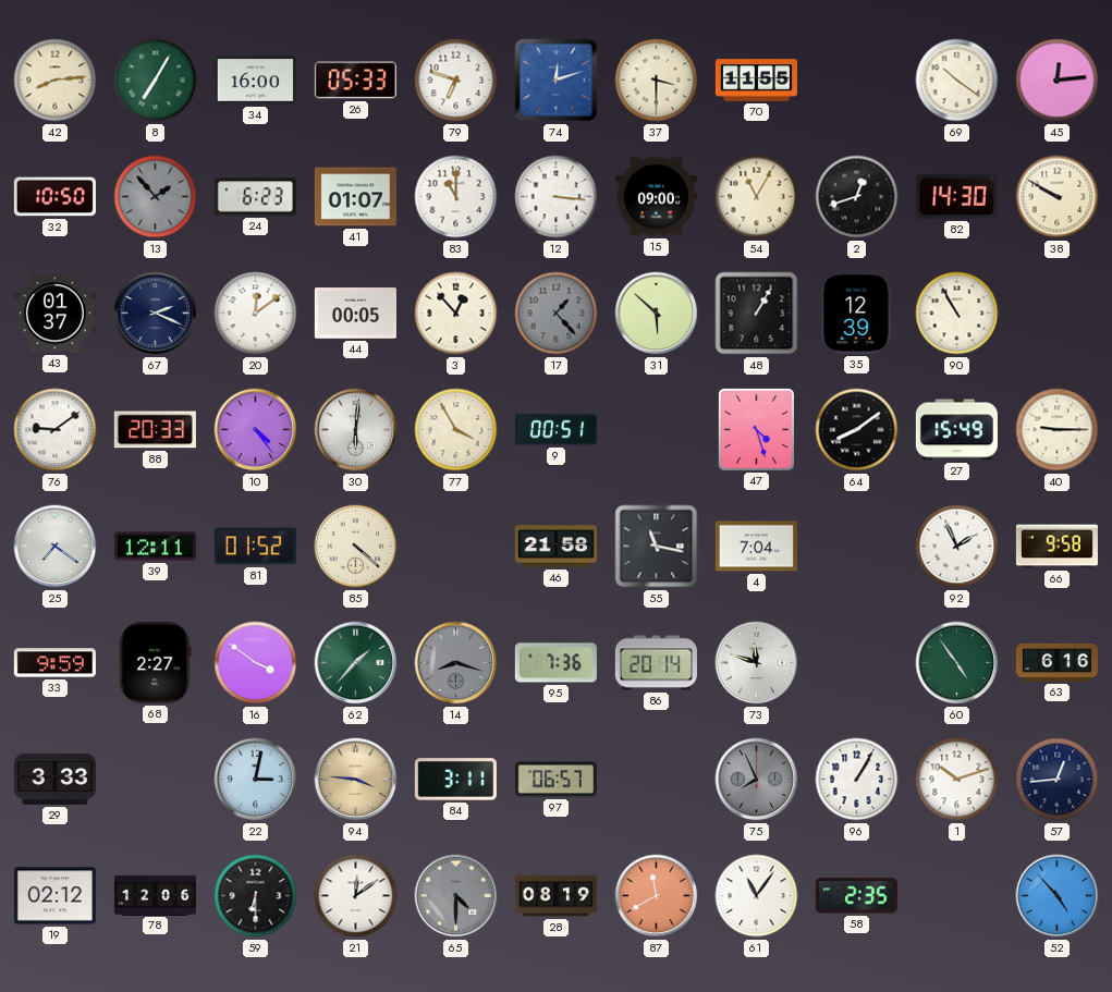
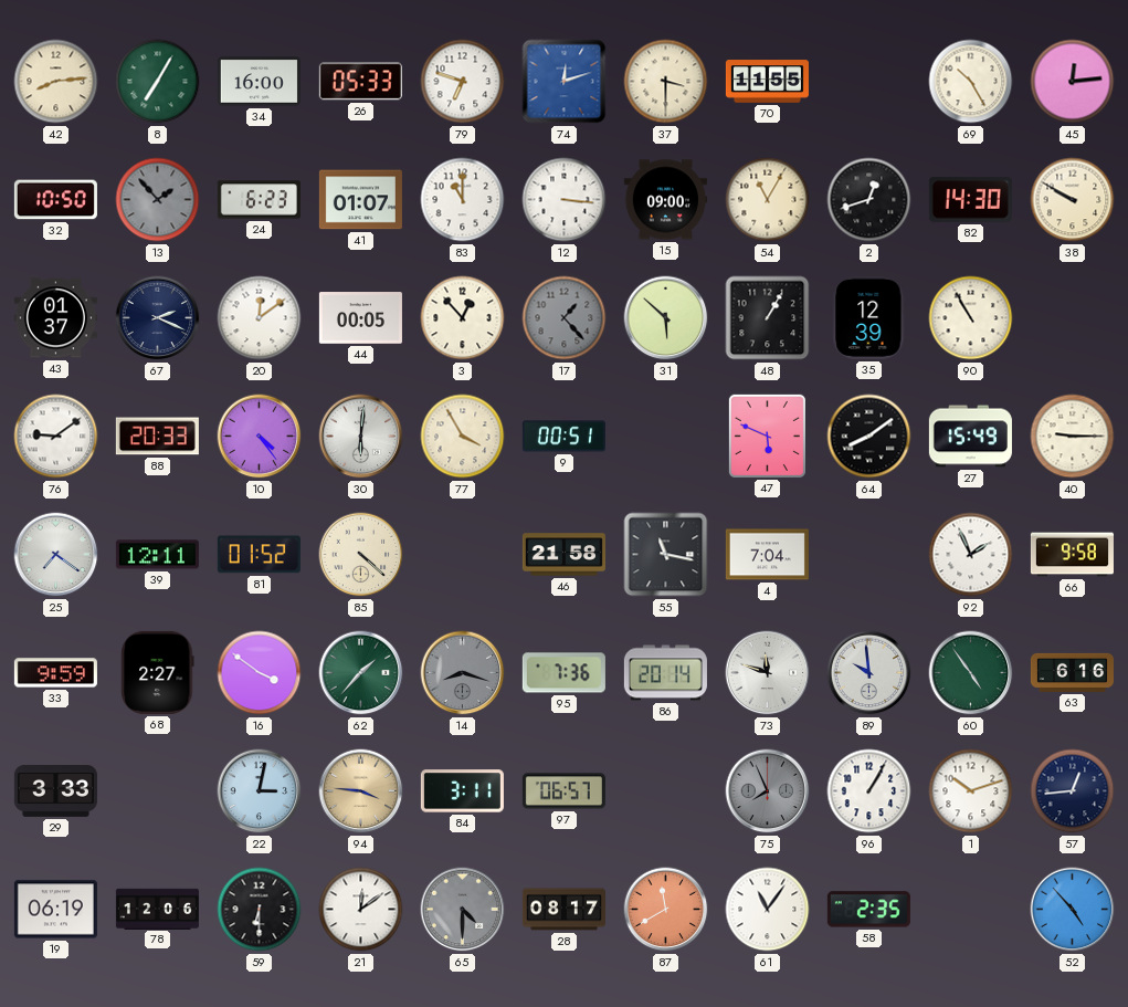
69: 10:21 -> 10:25
47: 4:27 -> 5:49
89: none -> 9:59
19: 02:12 -> 06:19
28: 08:19 -> 08:17
